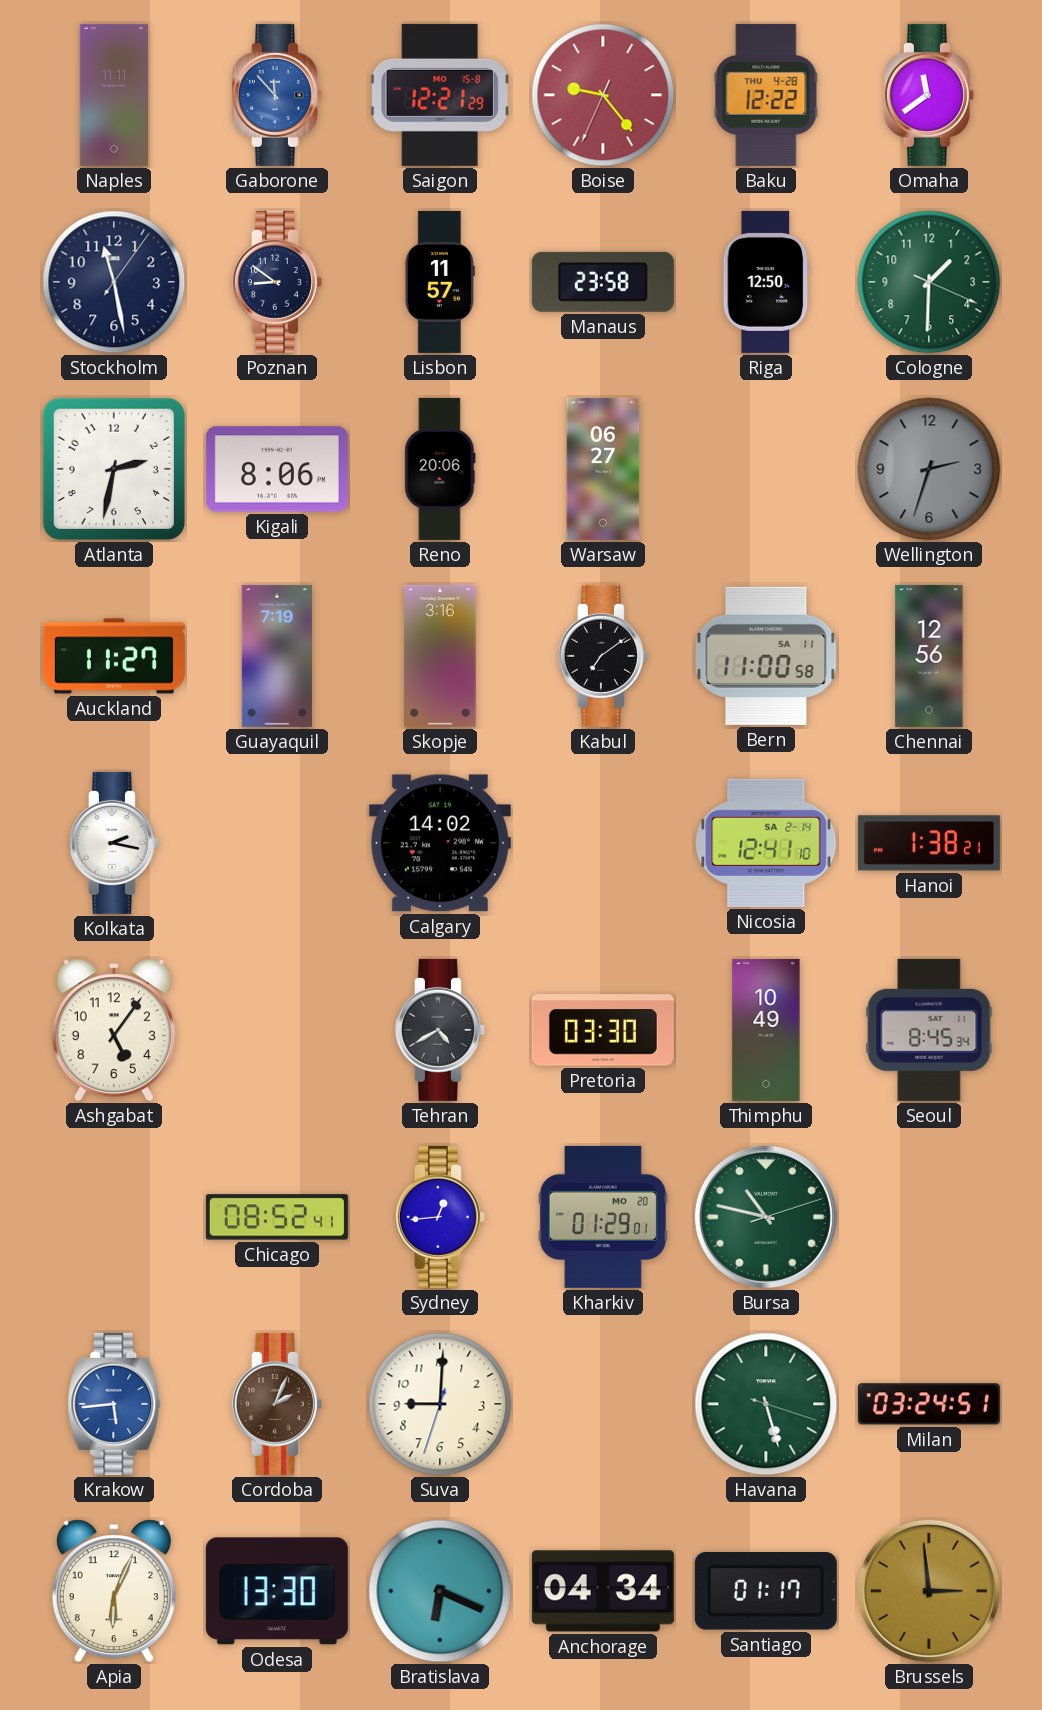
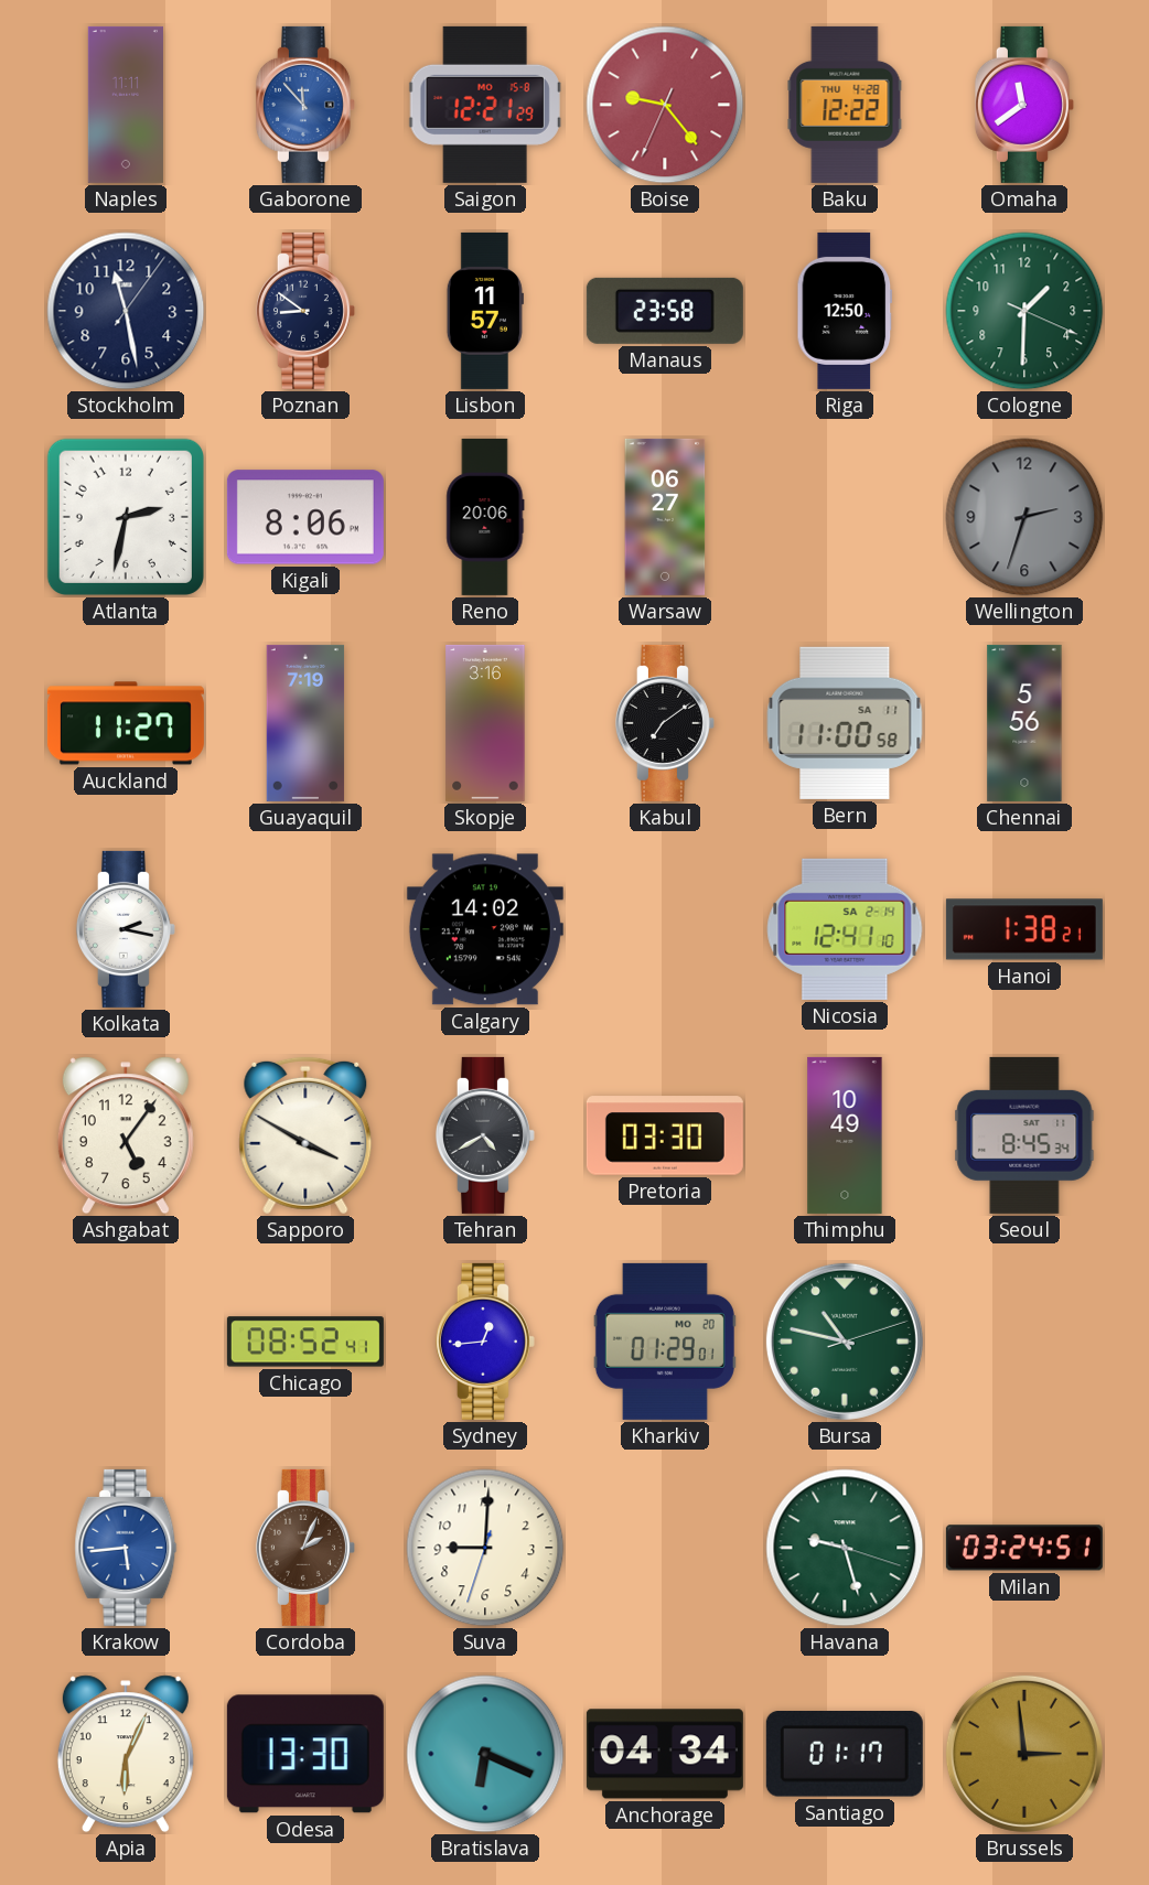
Chennai: 12:56 -> 5:56
Sapporo: none -> 3:50
Havana: 5:27 -> 9:27
